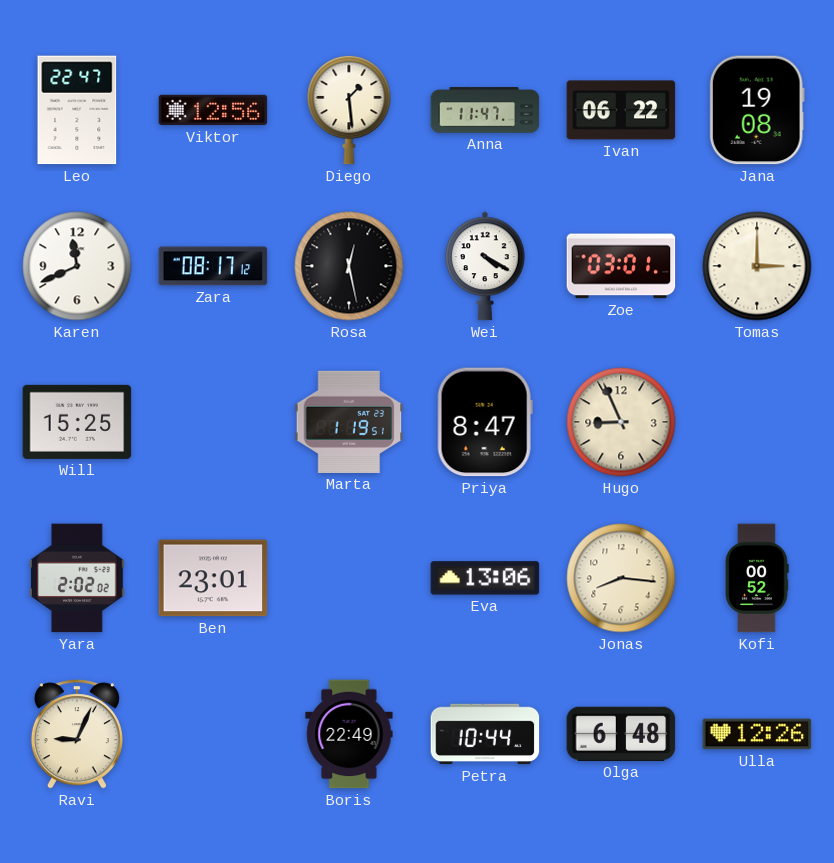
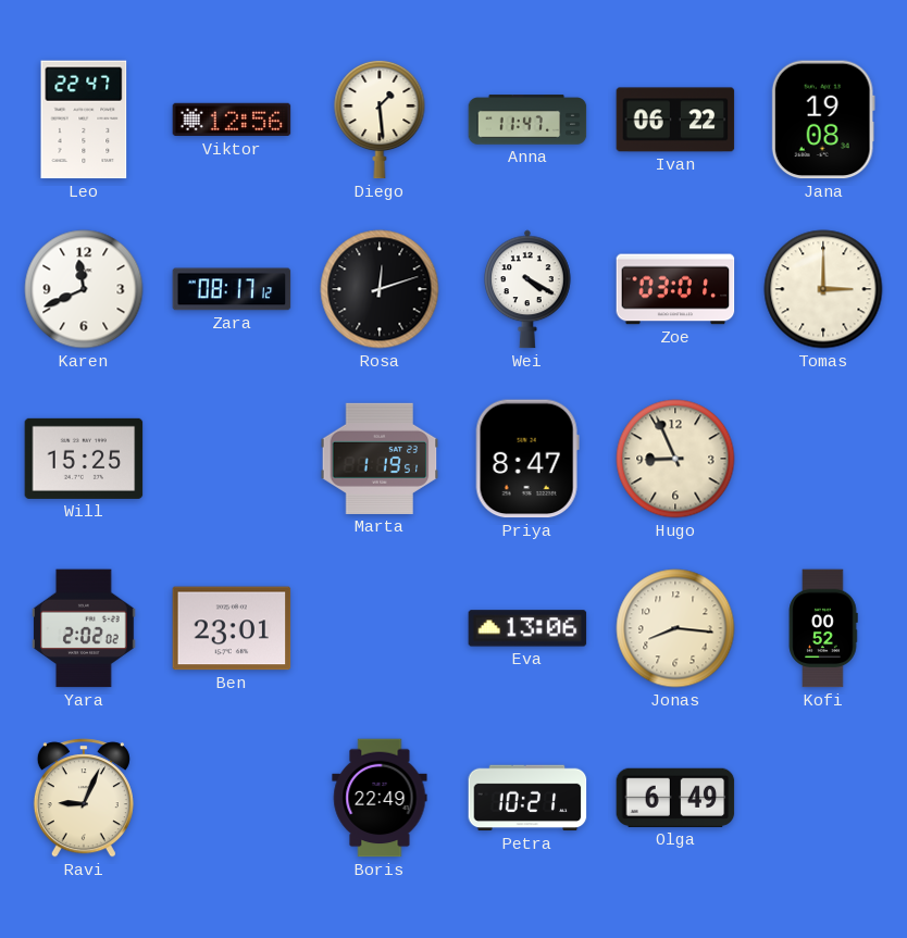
Rosa: 12:28 -> 12:12
Petra: 10:44 -> 10:21
Olga: 6:48 -> 6:49
Ulla: 12:26 -> none
